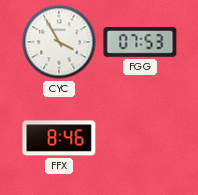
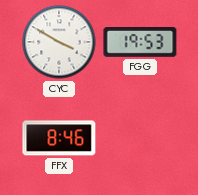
CYC: 3:55 -> 3:50
FGG: 07:53 -> 19:53
